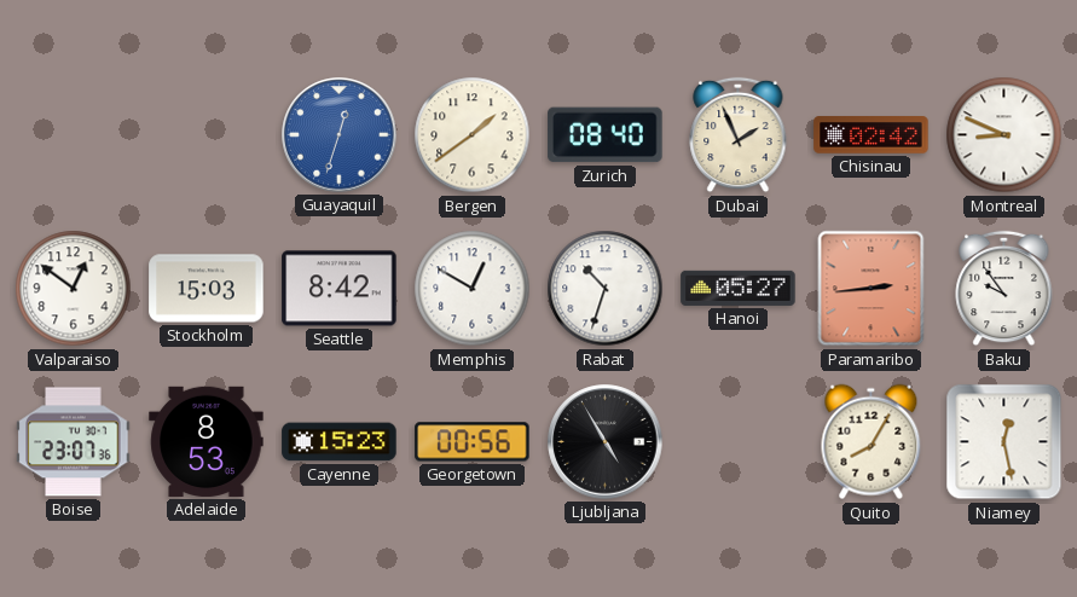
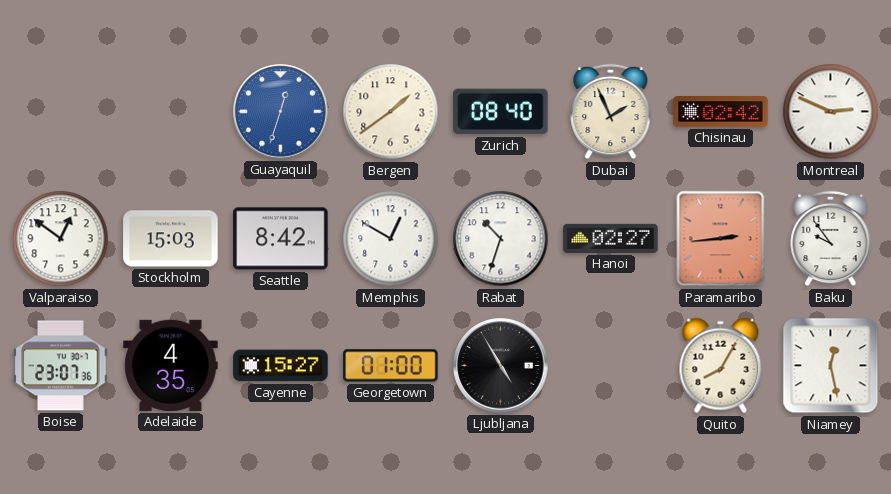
Montreal: 8:49 -> 2:49
Hanoi: 05:27 -> 02:27
Adelaide: 8:53 -> 4:35
Cayenne: 15:23 -> 15:27
Georgetown: 00:56 -> 01:00
